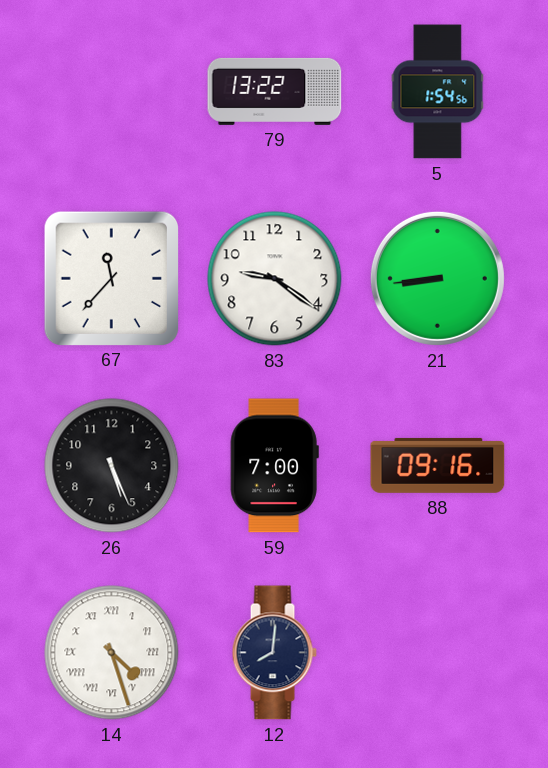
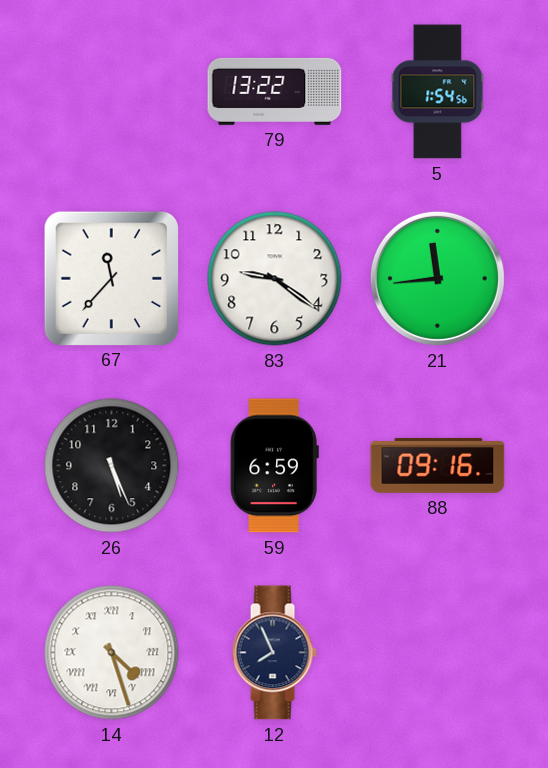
21: 8:44 -> 11:44
59: 7:00 -> 6:59
12: 8:01 -> 7:56
